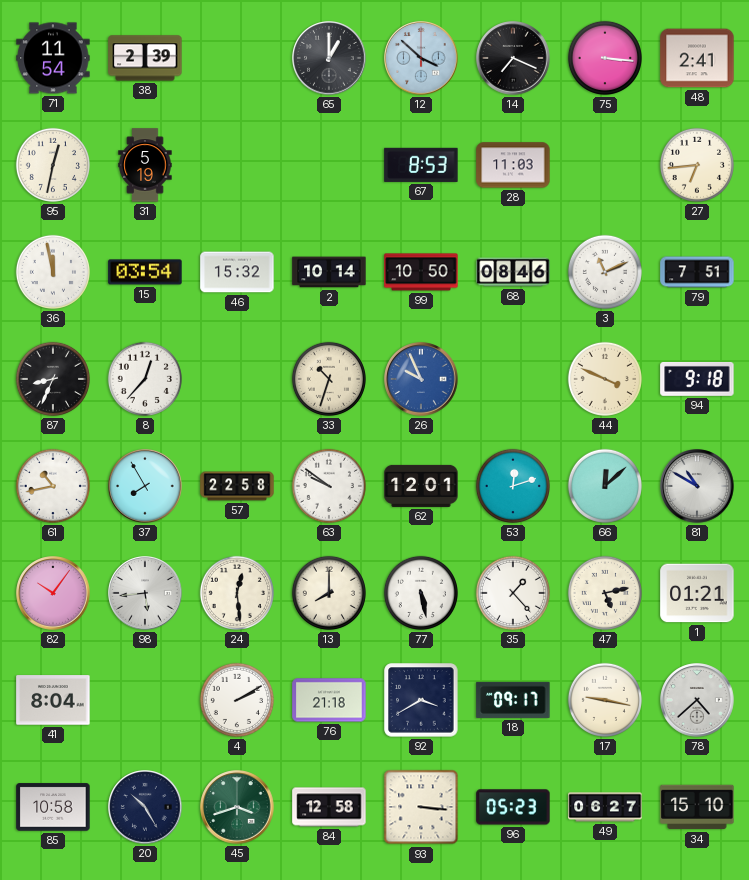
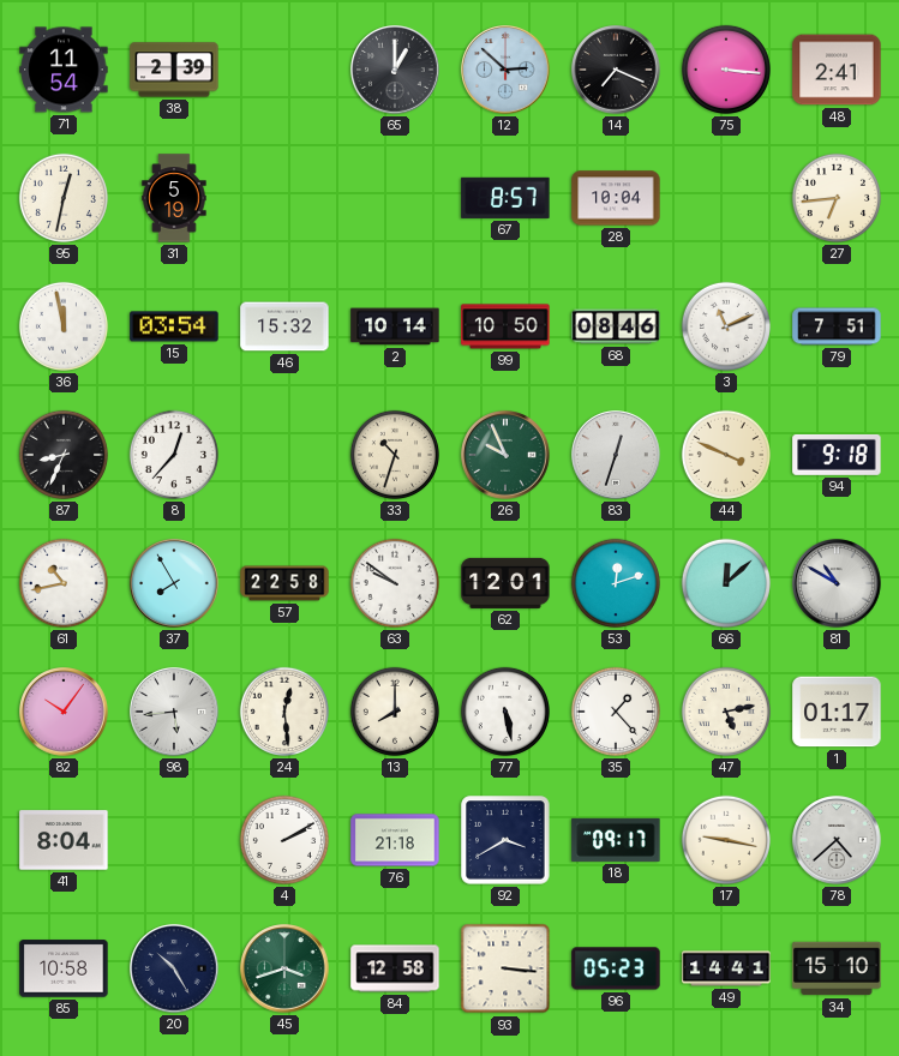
12: 3:52 -> 2:52
67: 8:53 -> 8:57
28: 11:03 -> 10:04
26 dial: blue -> green
83: none -> 12:33
1: 01:21 -> 01:17
49: 06:27 -> 14:41
